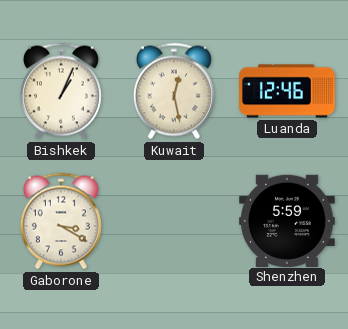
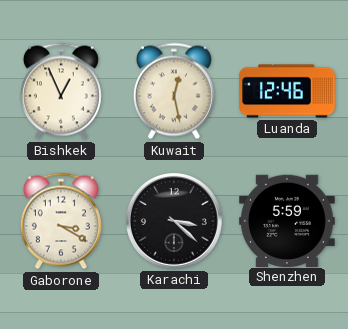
Bishkek: 1:04 -> 12:56
Karachi: none -> 3:22
